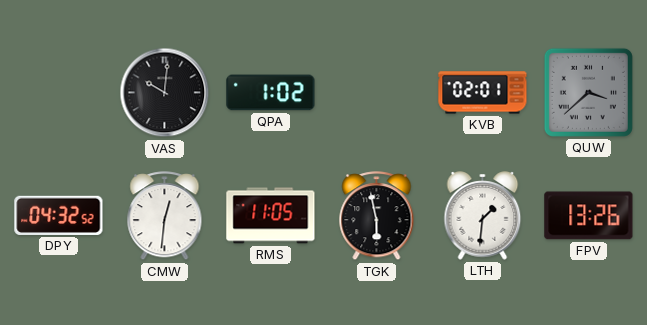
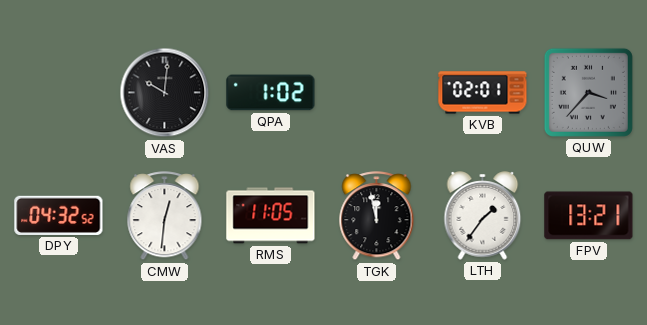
QUW: 3:38 -> 3:37
TGK: 5:58 -> 11:58
LTH: 1:31 -> 1:36
FPV: 13:26 -> 13:21
